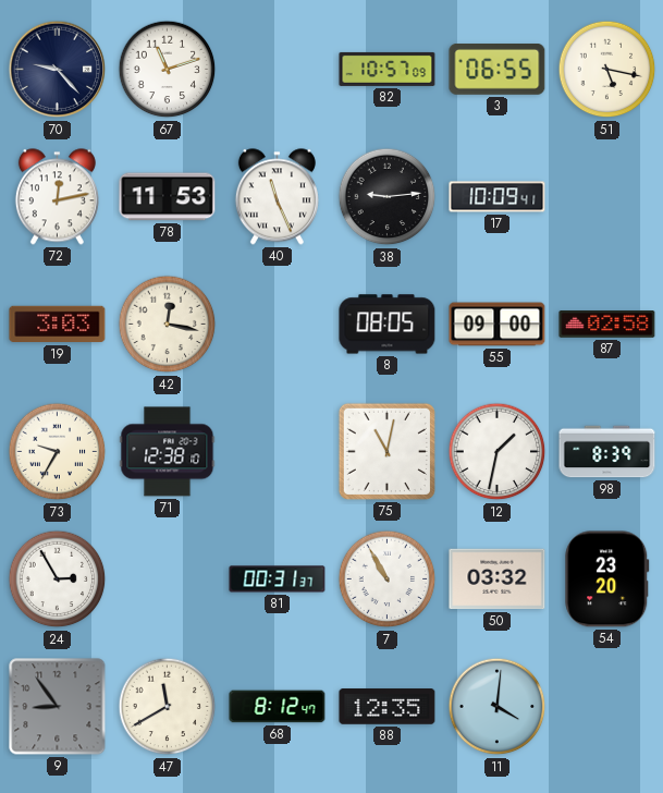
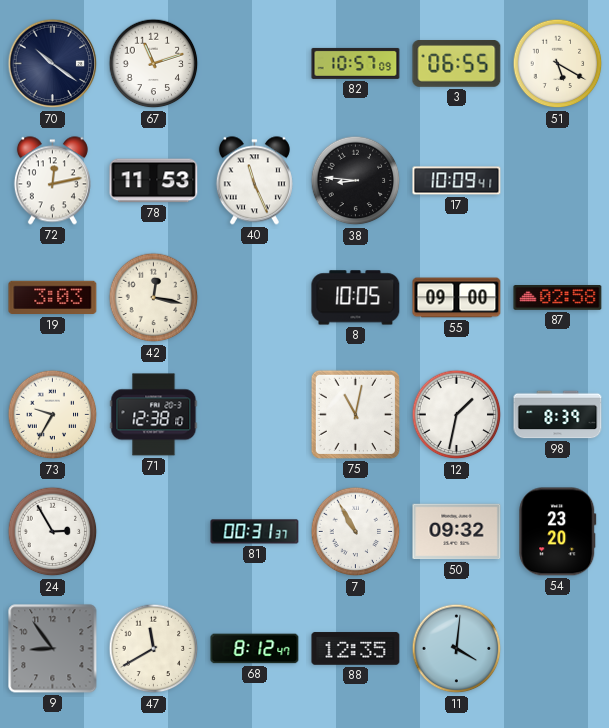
70: 9:23 -> 10:21
51: 5:17 -> 5:20
38: 9:14 -> 8:46
8: 08:05 -> 10:05
50: 03:32 -> 09:32
